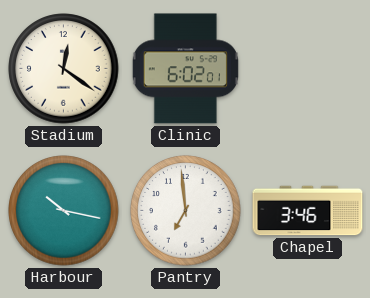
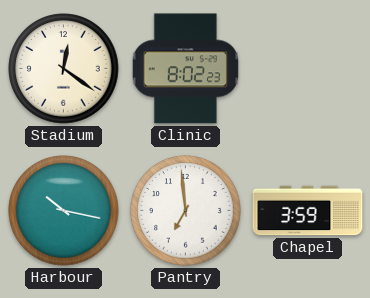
Clinic: 6:02 -> 8:02
Chapel: 3:46 -> 3:59
